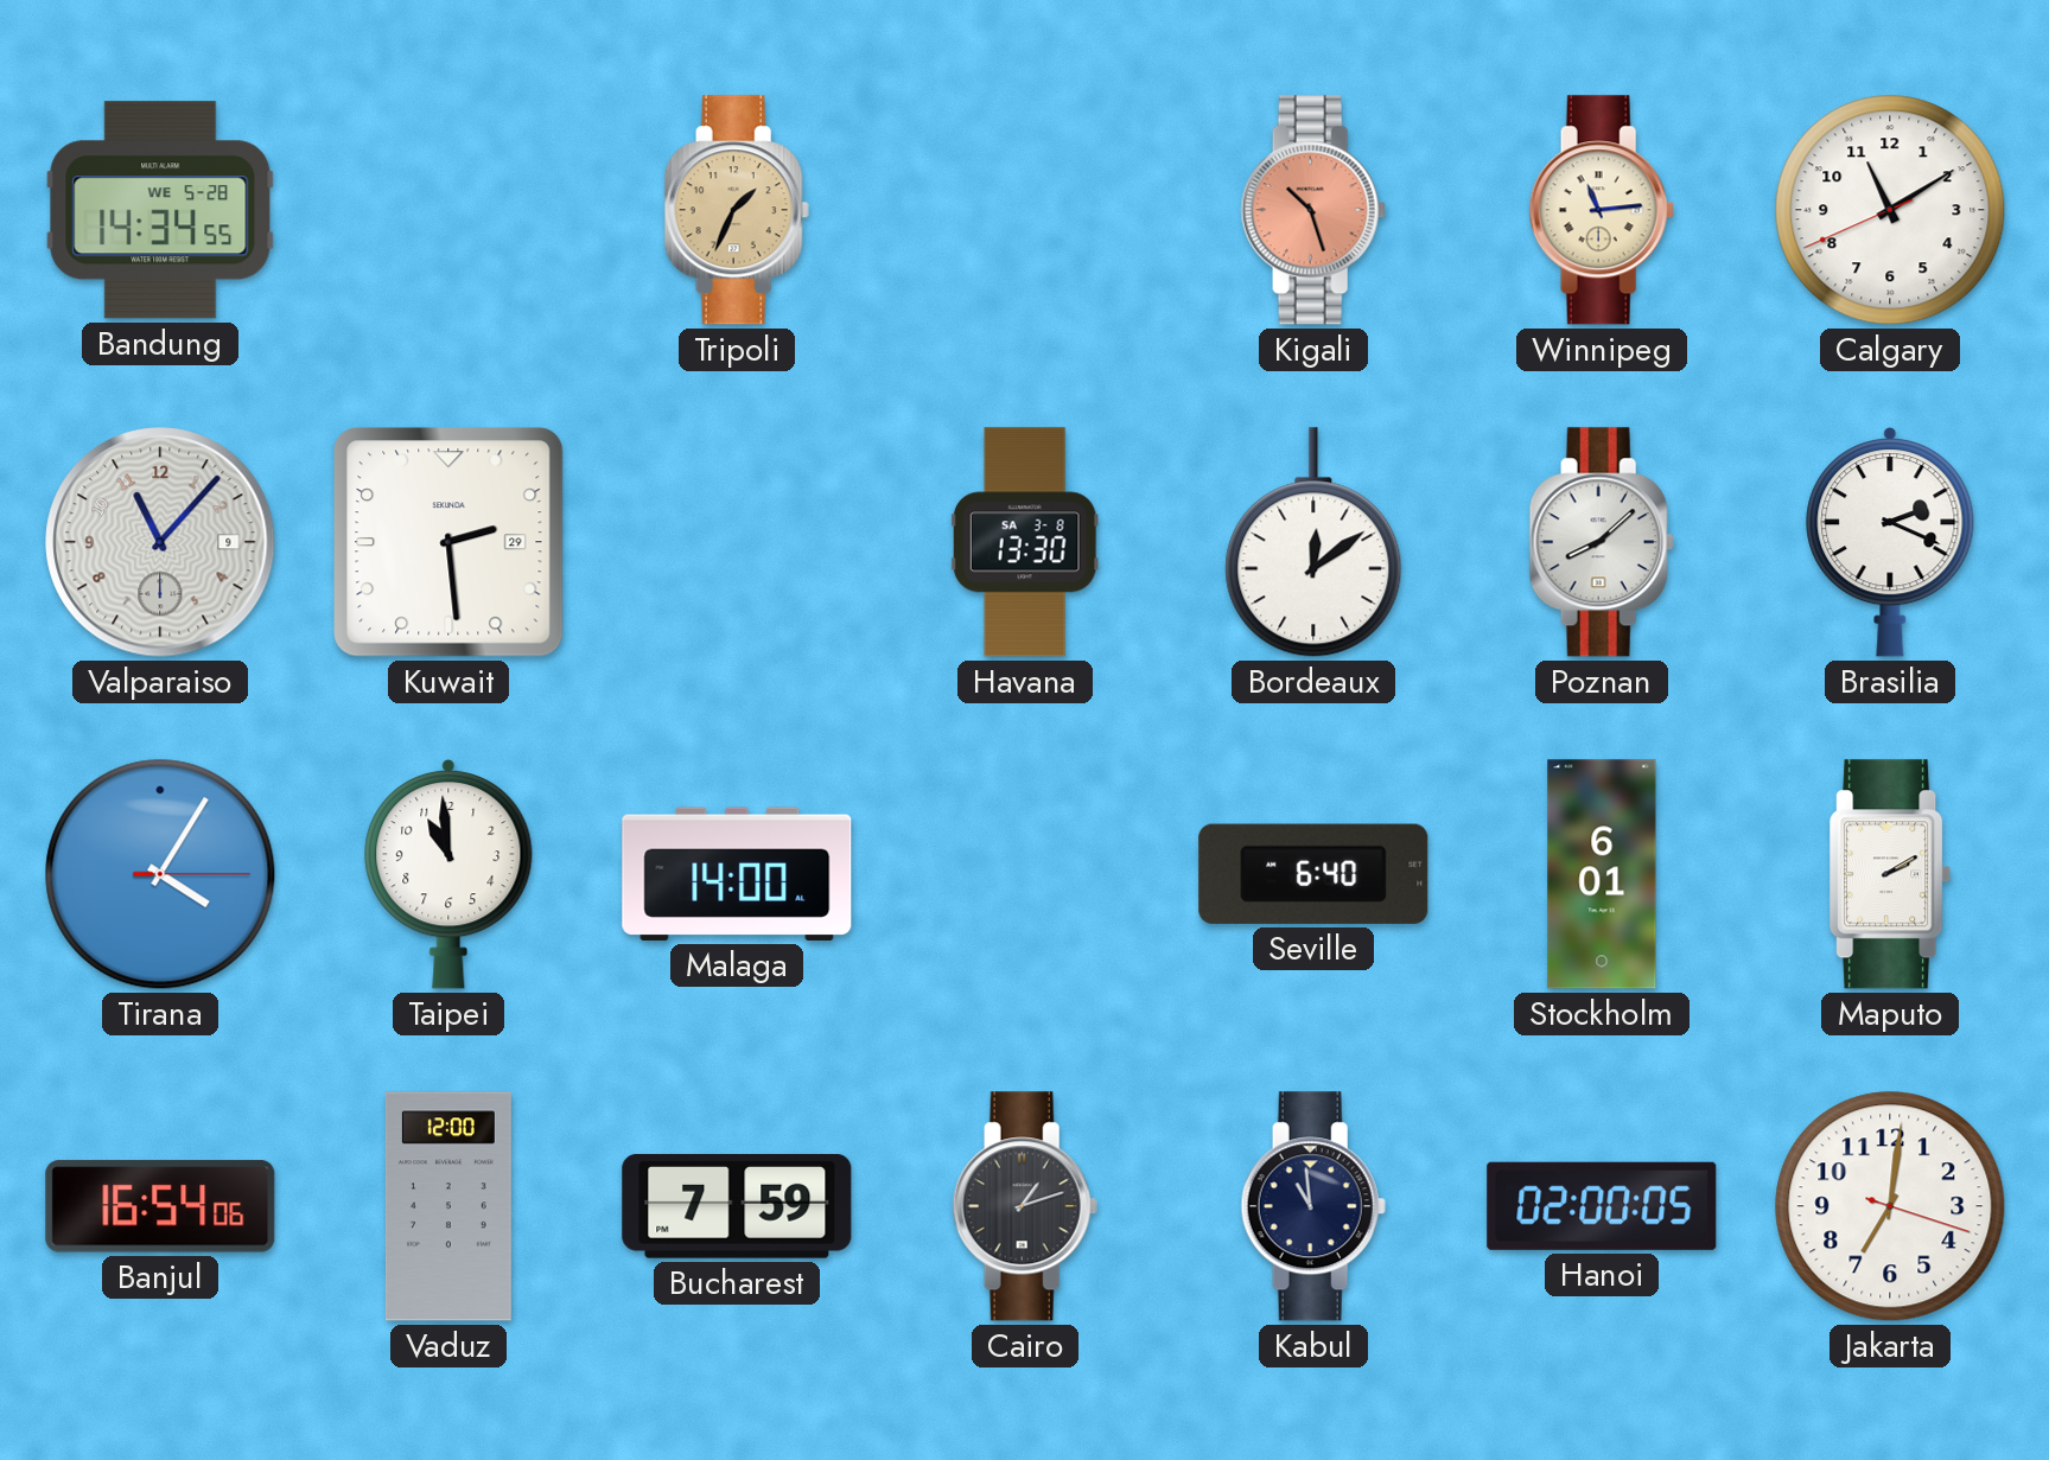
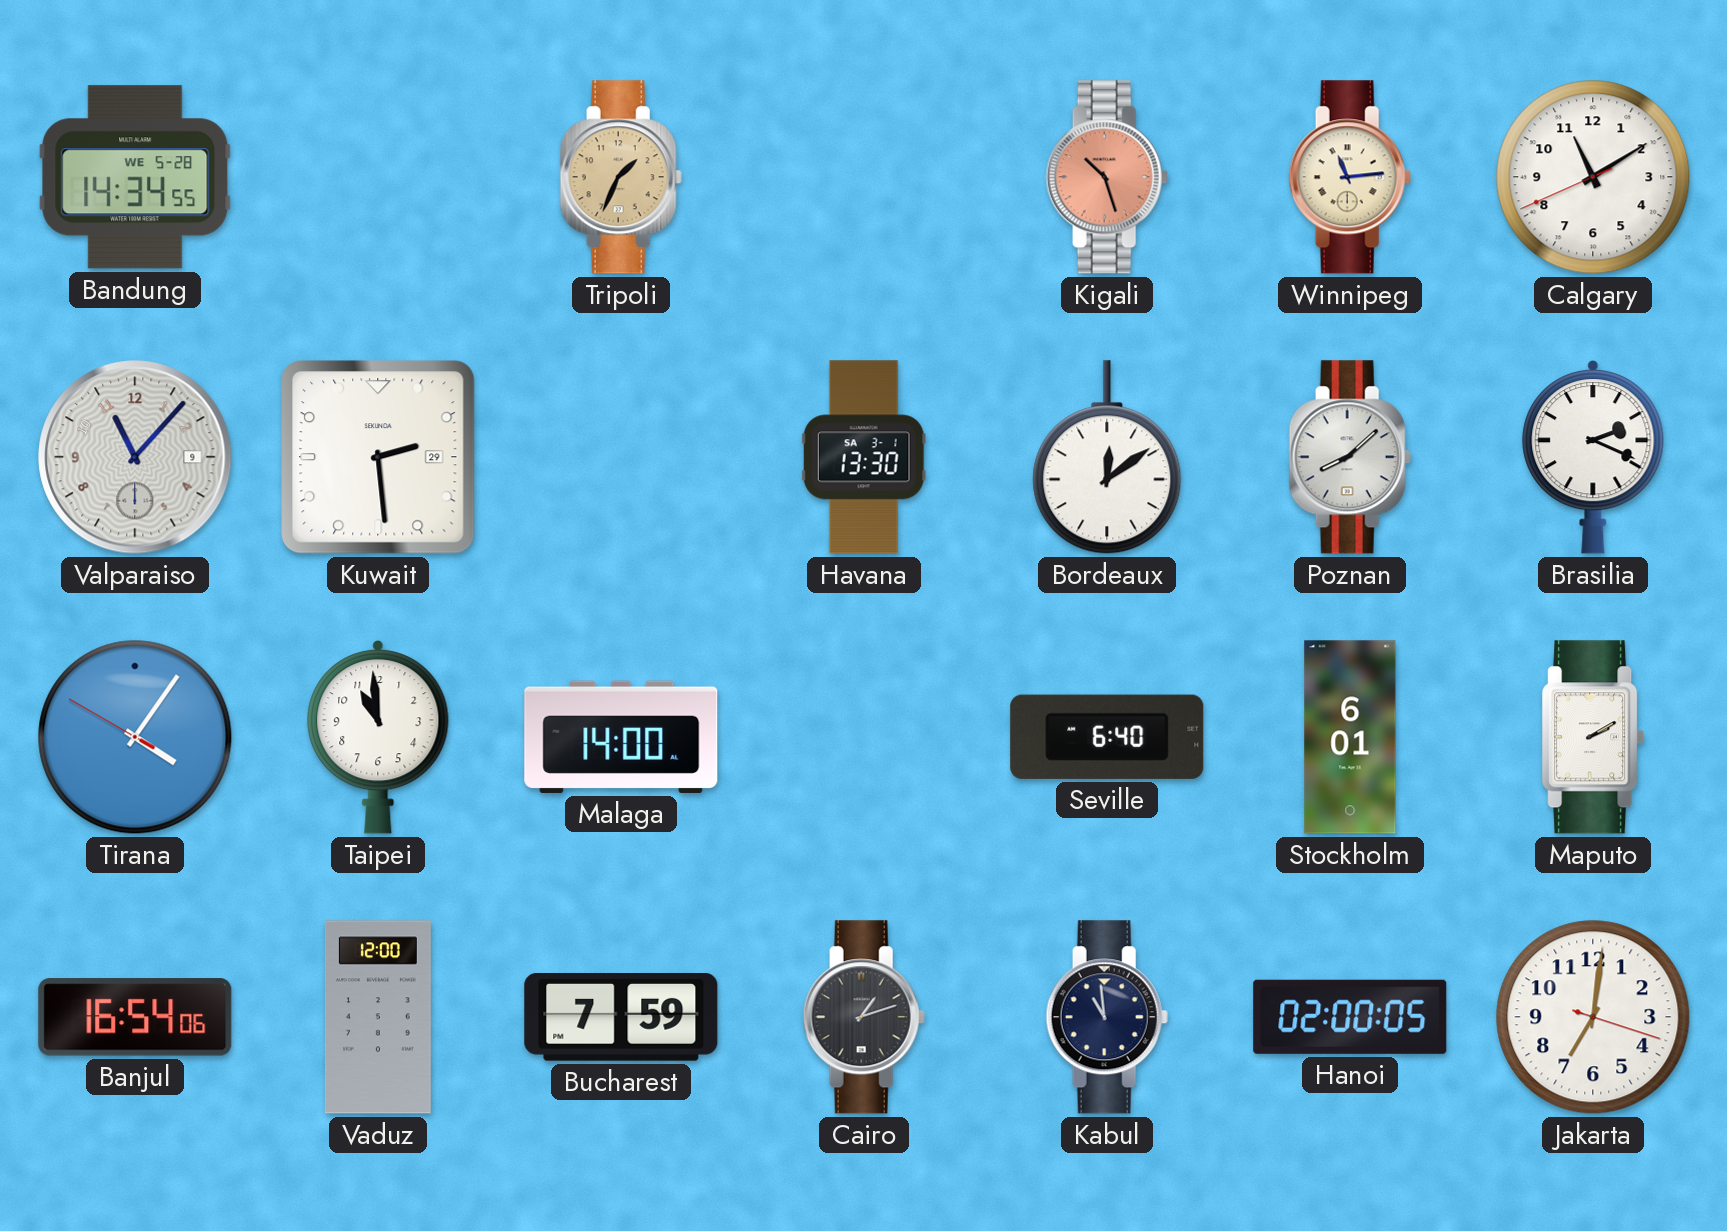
Havana date: SA 3-8 -> SA 3-1
Tirana: 4:05:15 -> 4:05:50
